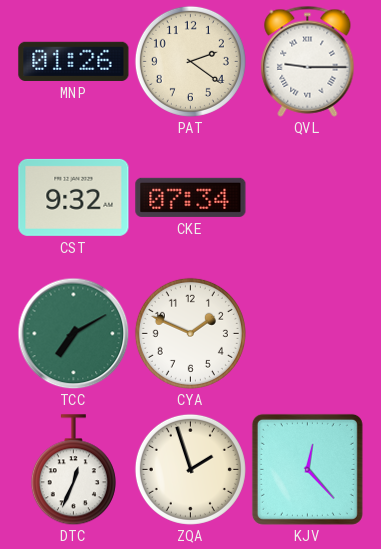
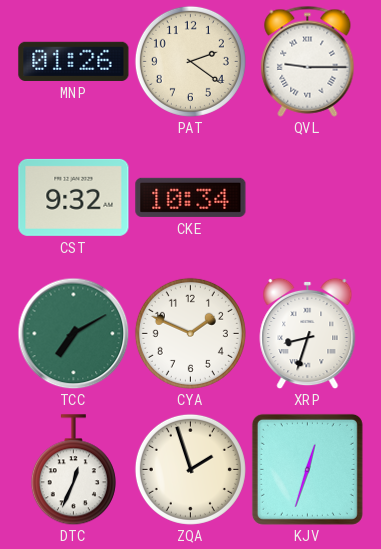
CKE: 07:34 -> 10:34
XRP: none -> 8:33
KJV: 12:23 -> 12:33
